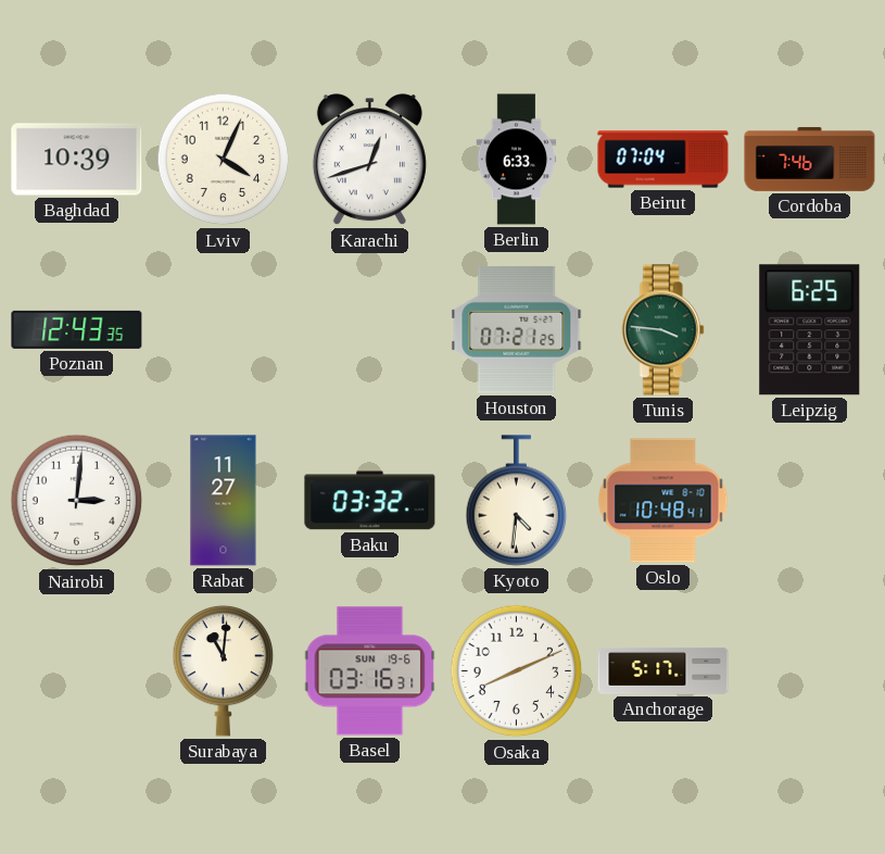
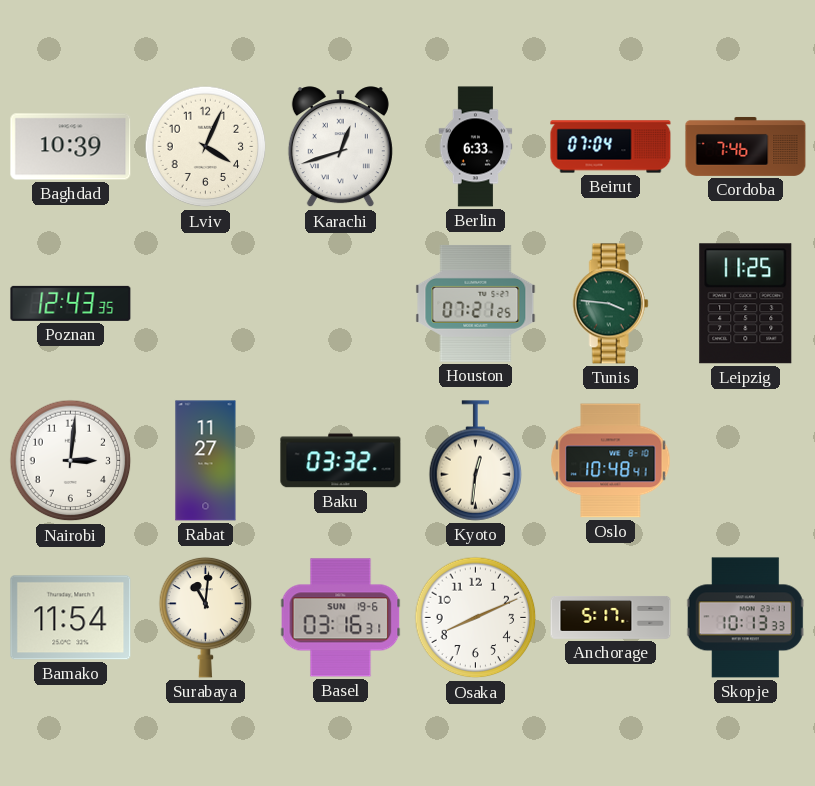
Leipzig: 6:25 -> 11:25
Kyoto: 4:31 -> 12:31
Bamako: none -> 11:54
Skopje: none -> 10:13
